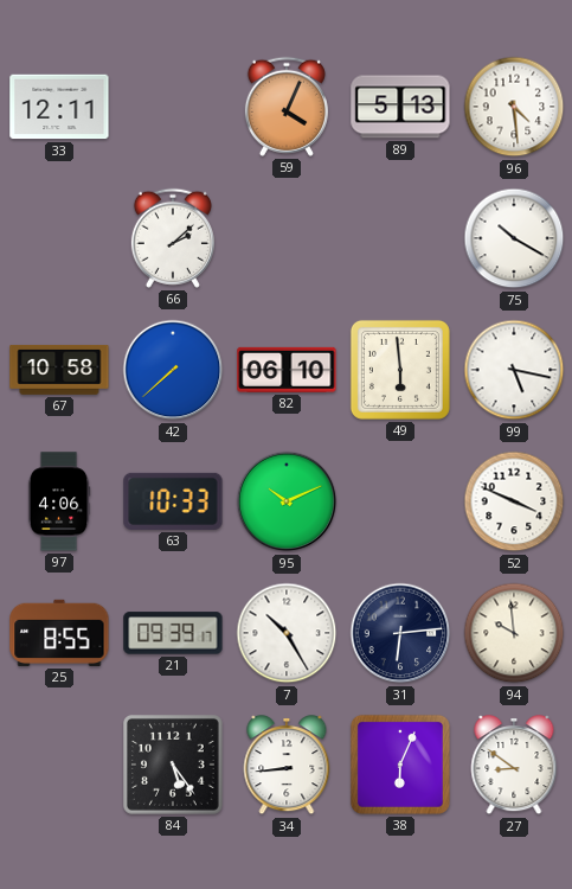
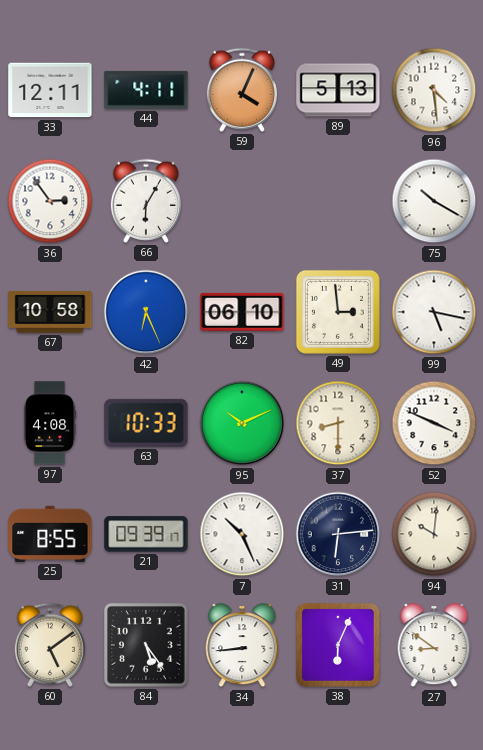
44: none -> 4:11
36: none -> 2:54
66: 2:08 -> 6:05
42: 7:38 -> 6:26
49: 5:59 -> 2:59
97: 4:06 -> 4:08
37: none -> 8:30
7: 10:25 -> 10:26
94: 9:59 -> 10:01
60: none -> 5:09
